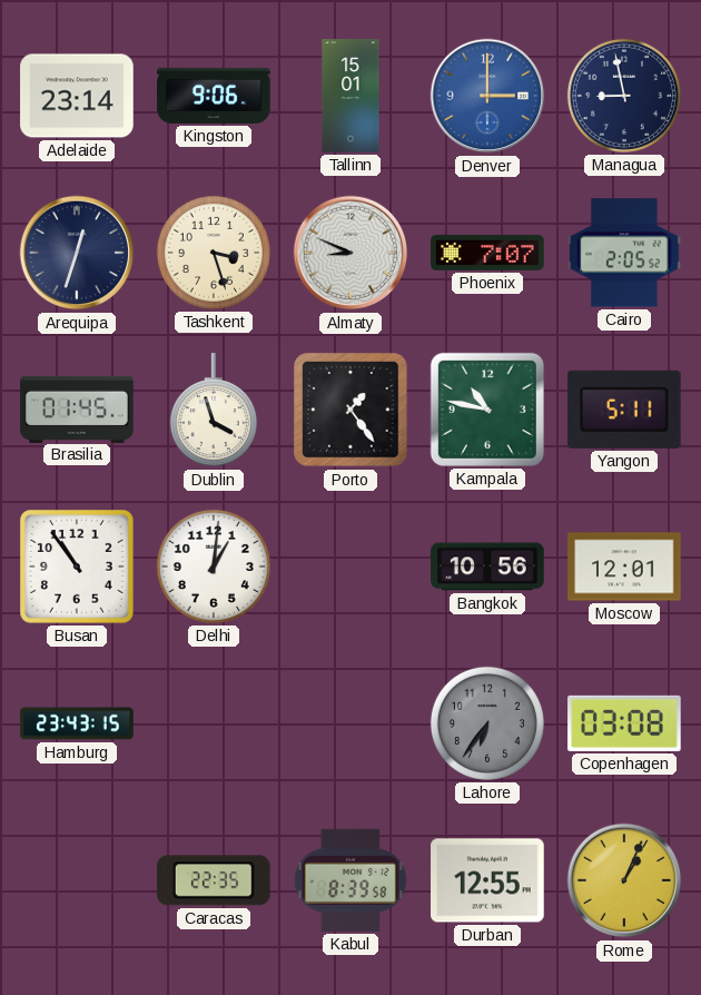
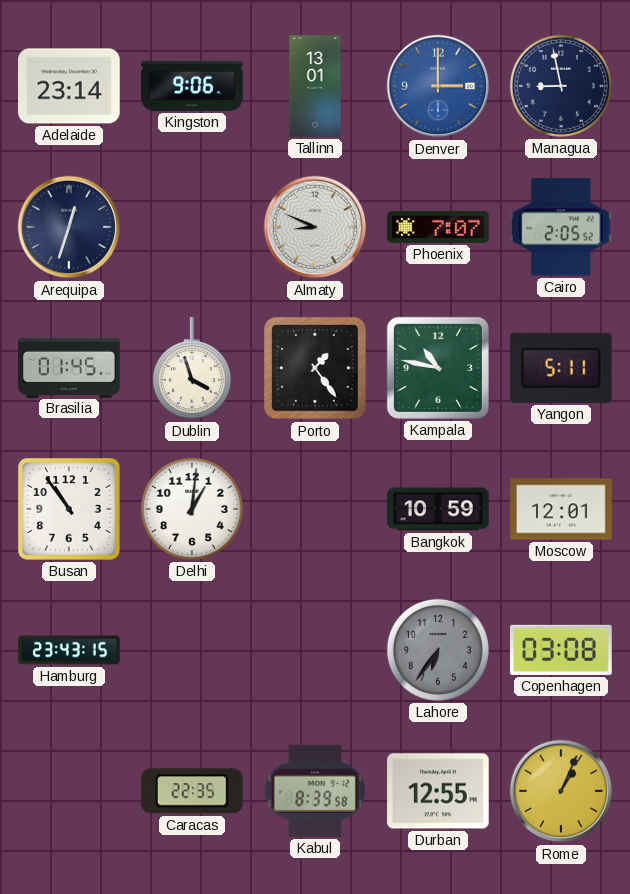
Tallinn: 15:01 -> 13:01
Tashkent: 3:27 -> none
Bangkok: 10:56 -> 10:59
